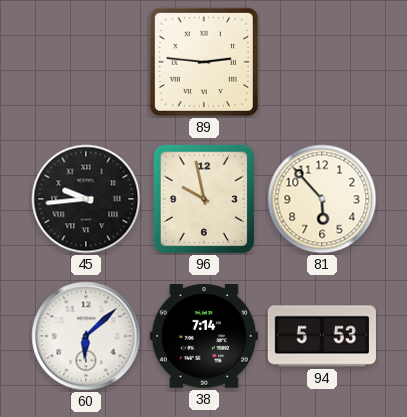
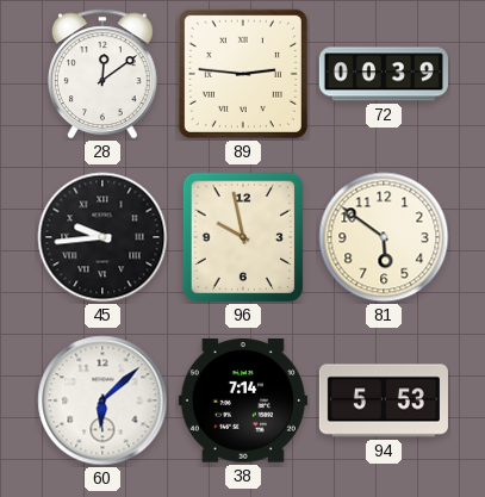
28: none -> 12:09
72: none -> 00:39
81: 5:53 -> 5:51
